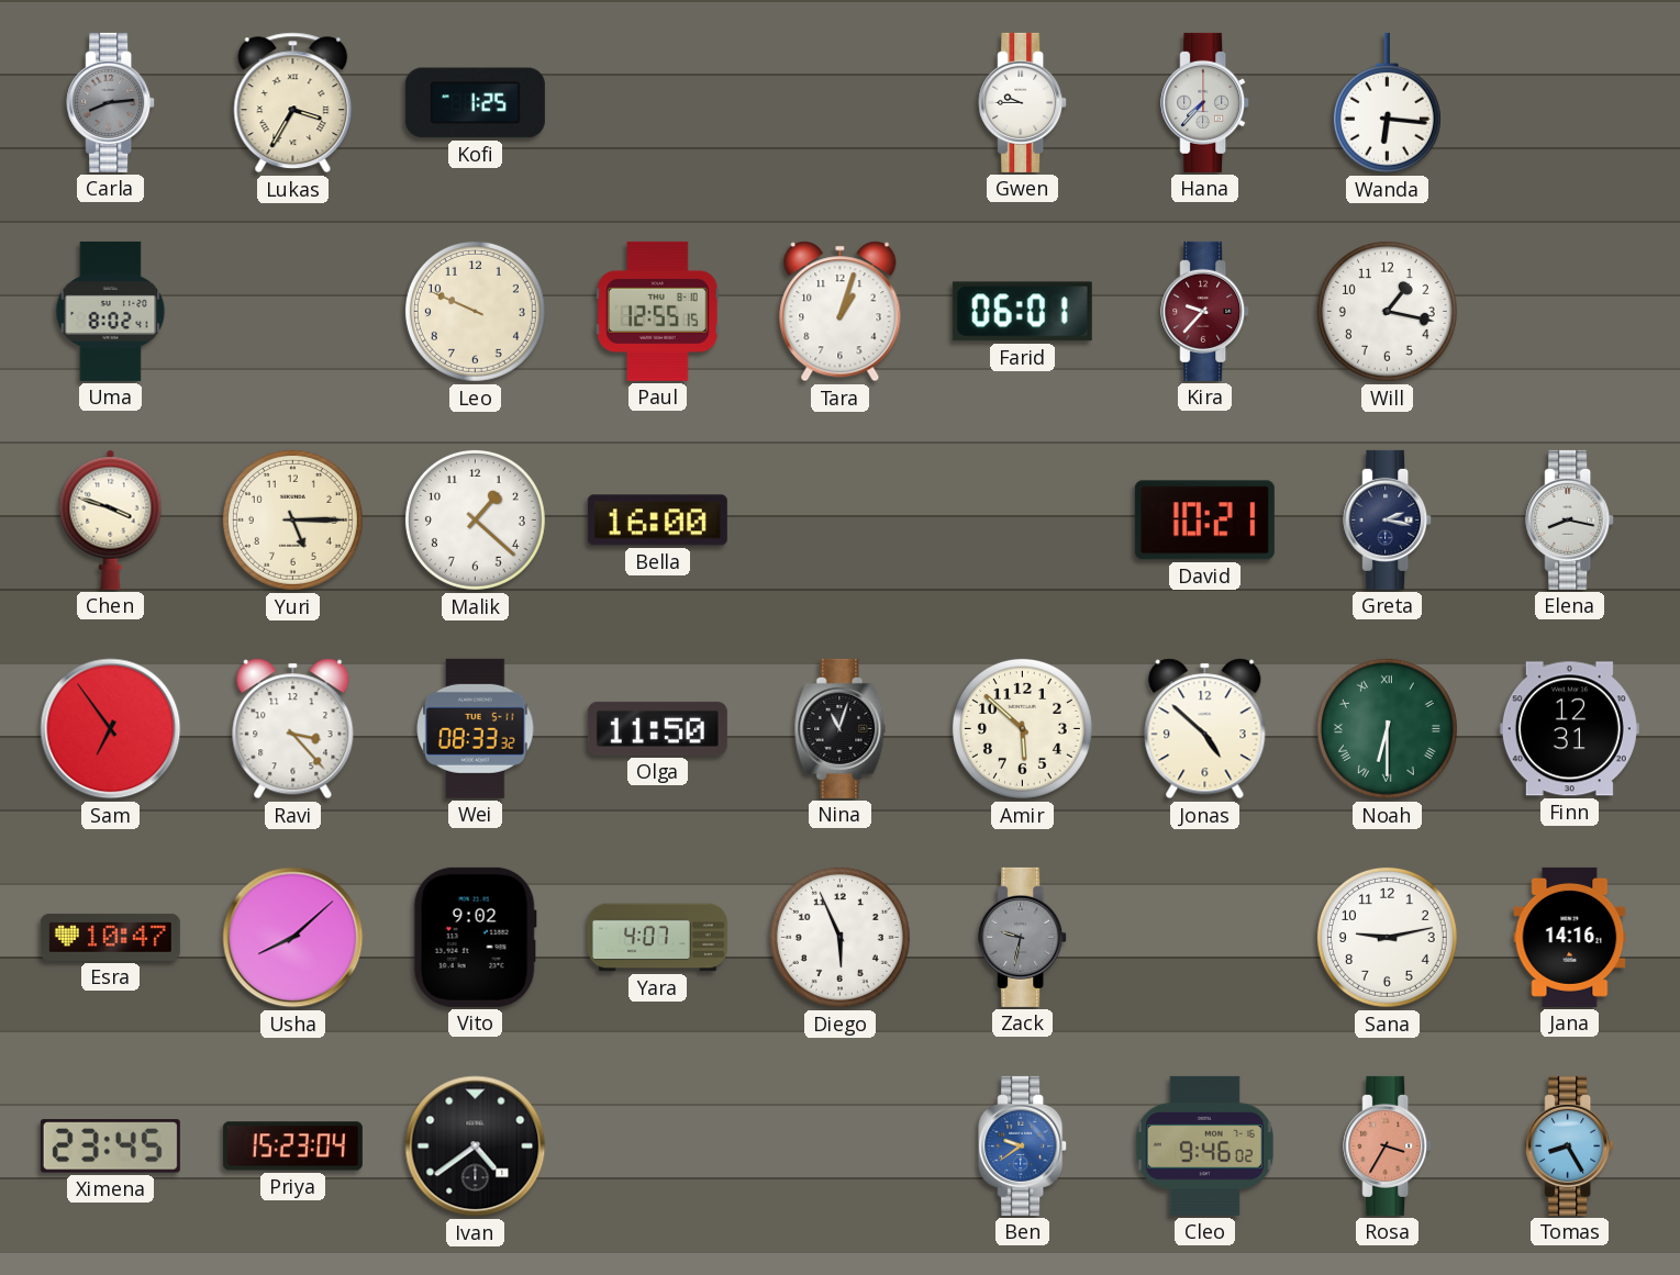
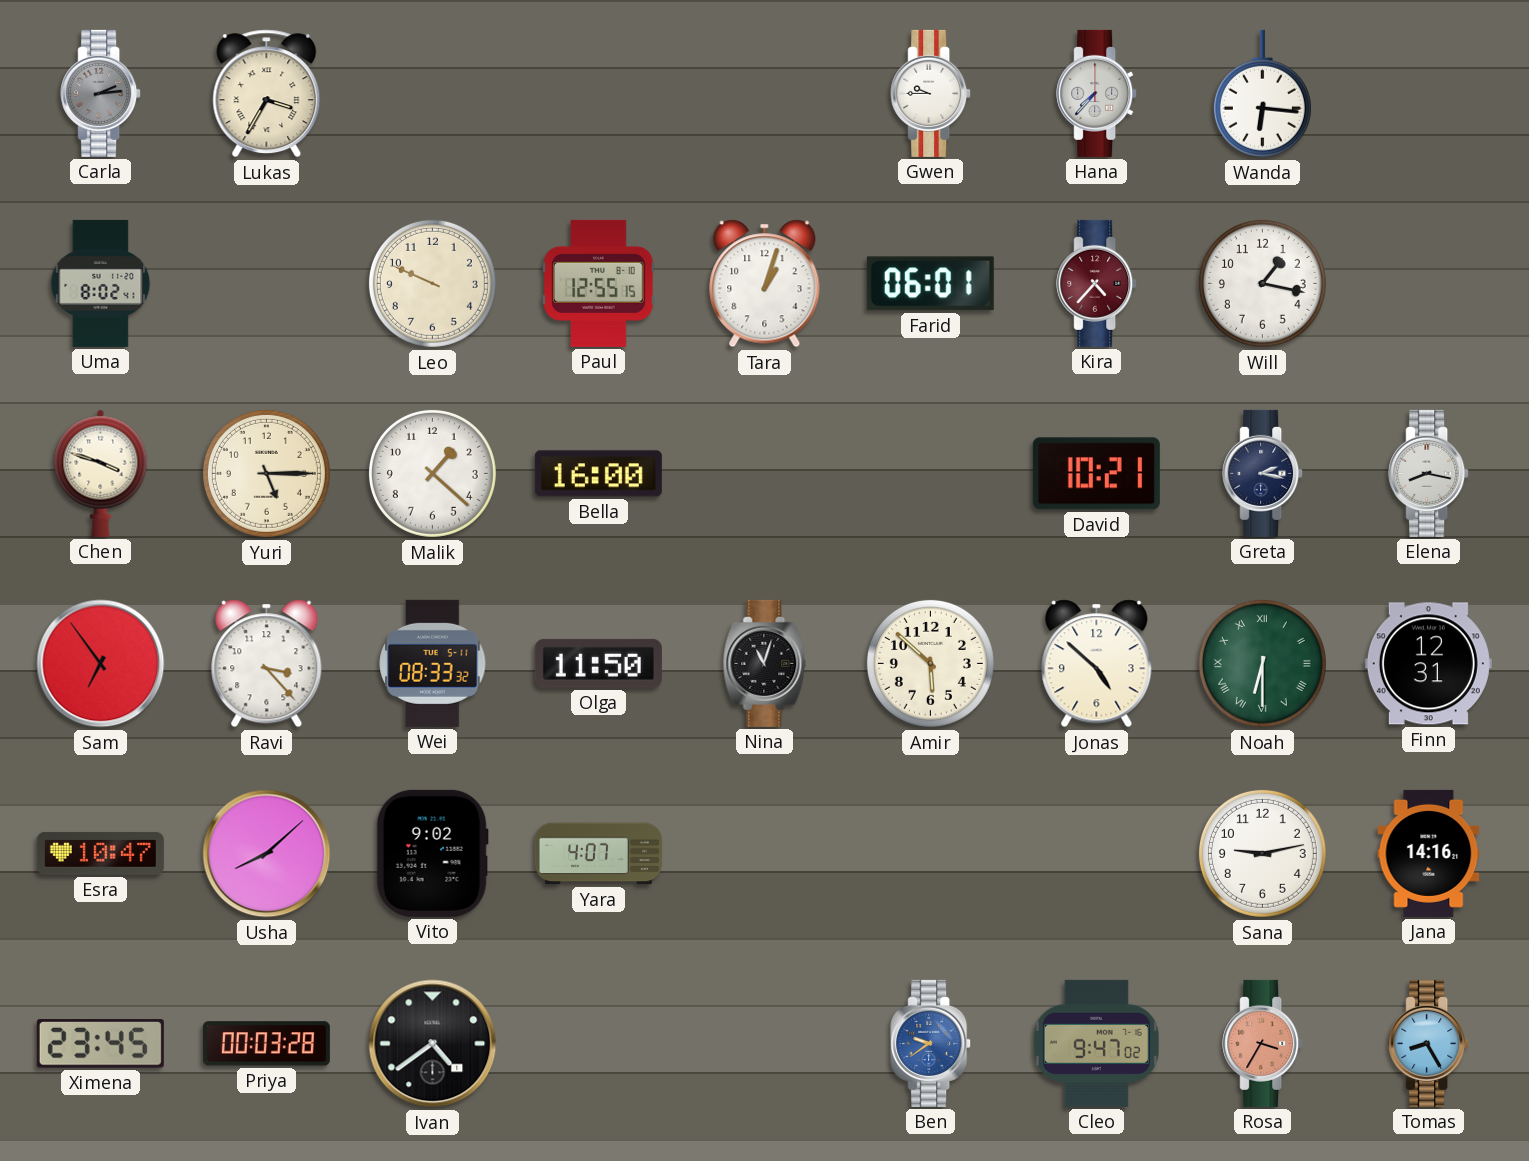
Carla: 8:14 -> 2:14
Kofi: 1:25 -> none
Kira: 9:37 -> 4:37
Diego: 5:56 -> none
Zack: 9:32 -> none
Priya: 15:23 -> 00:03
Cleo: 9:46 -> 9:47
